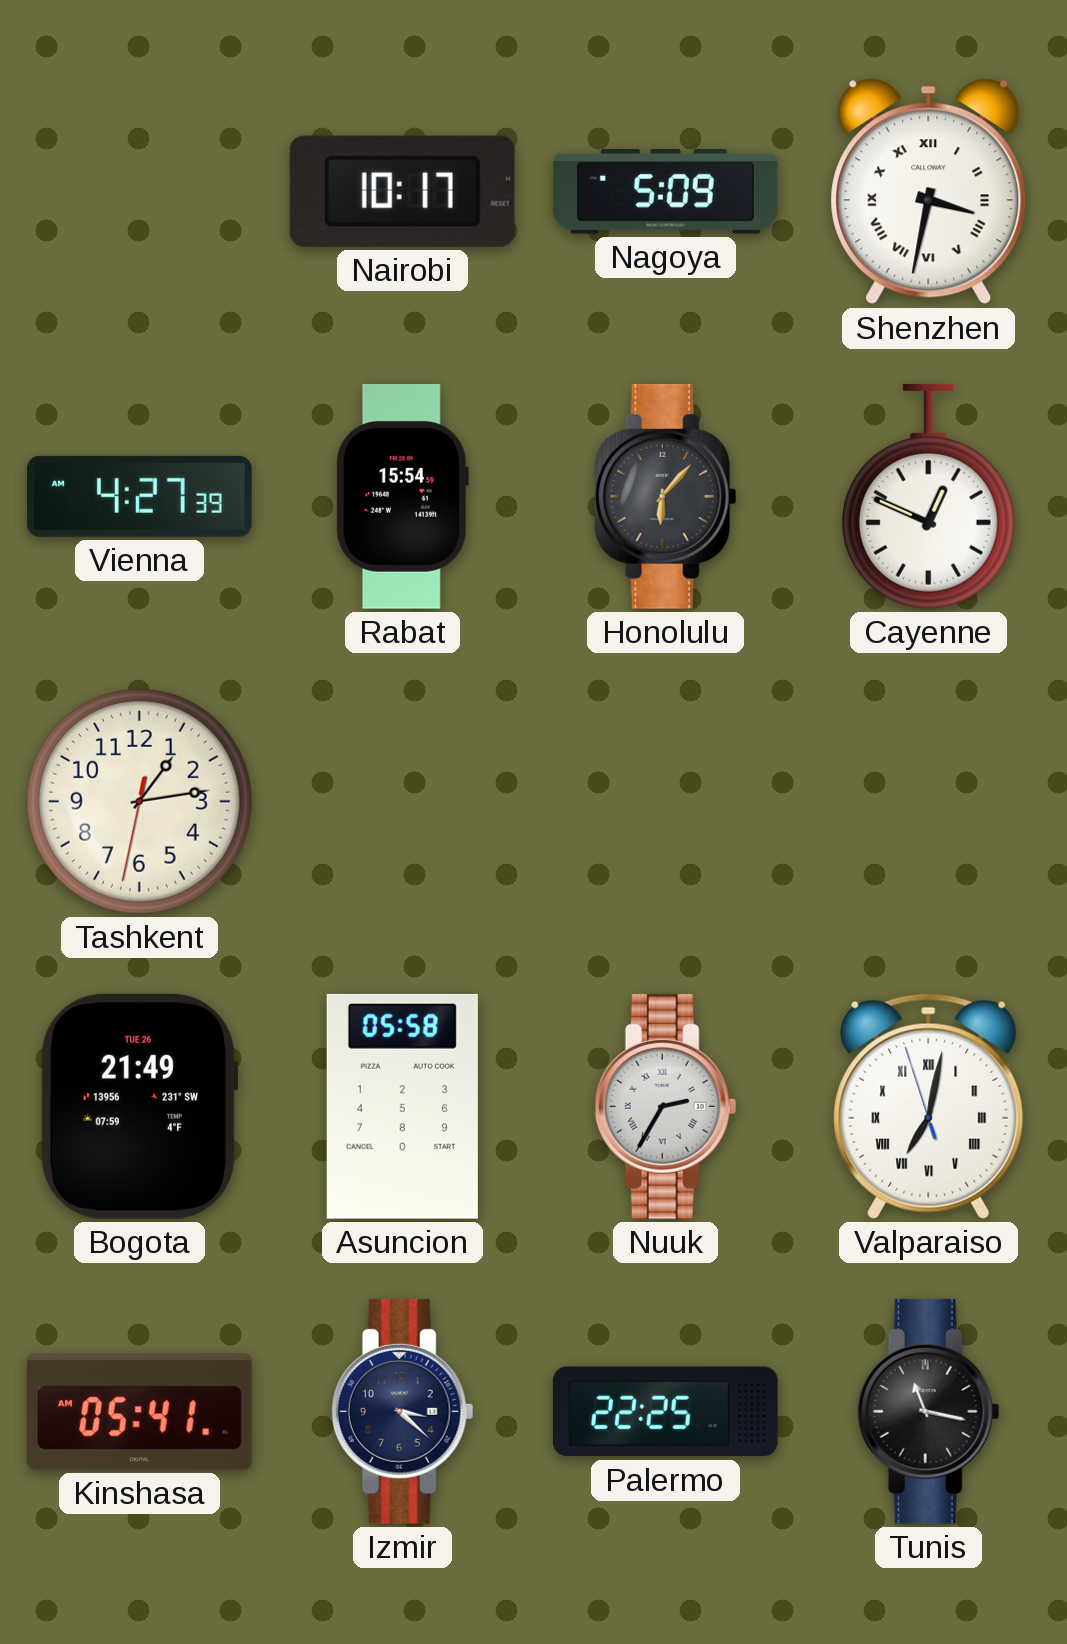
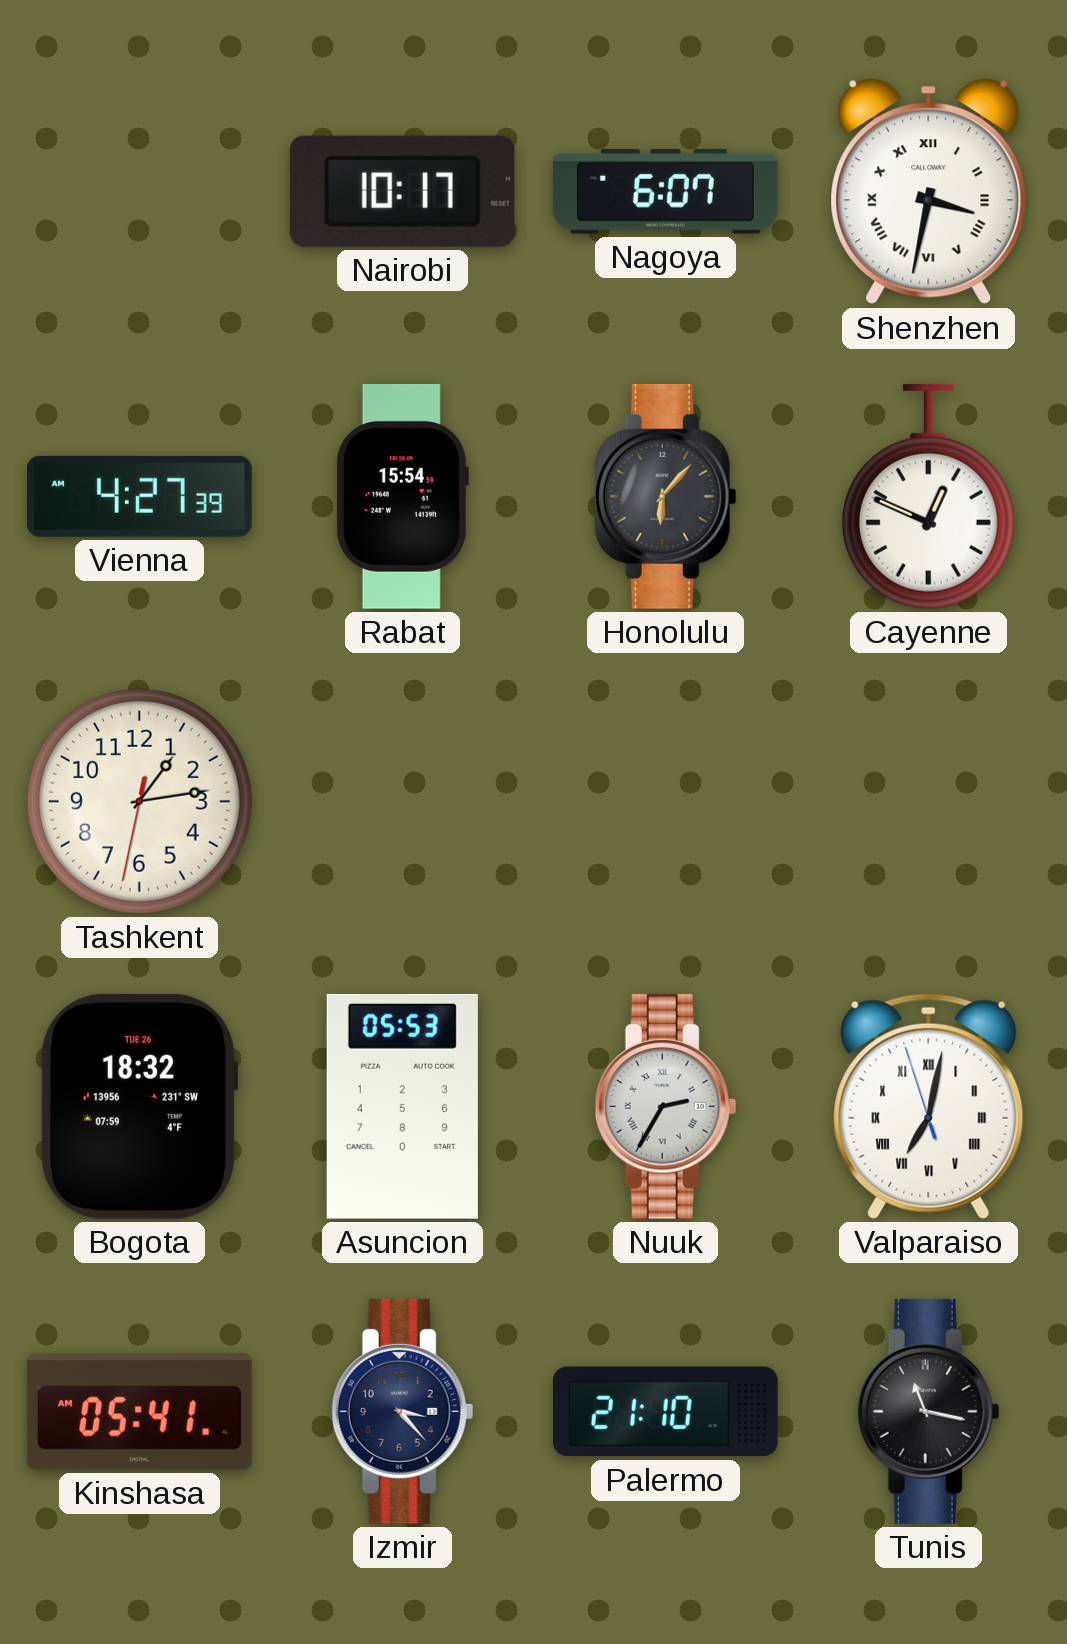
Nagoya: 5:09 -> 6:07
Bogota: 21:49 -> 18:32
Asuncion: 05:58 -> 05:53
Izmir: 3:22 -> 3:23
Palermo: 22:25 -> 21:10
